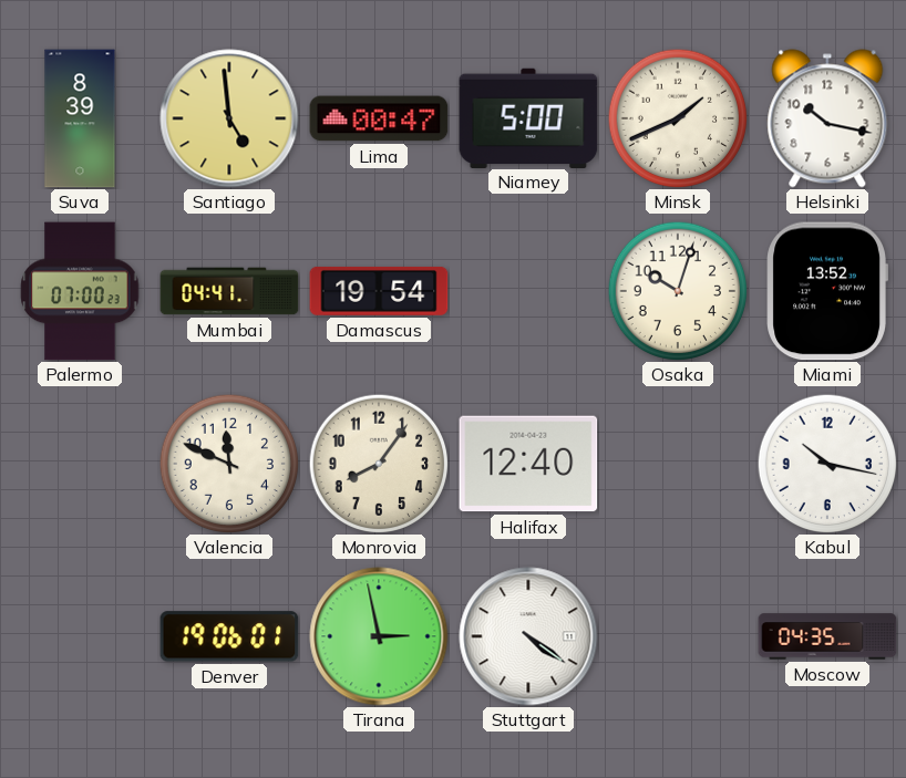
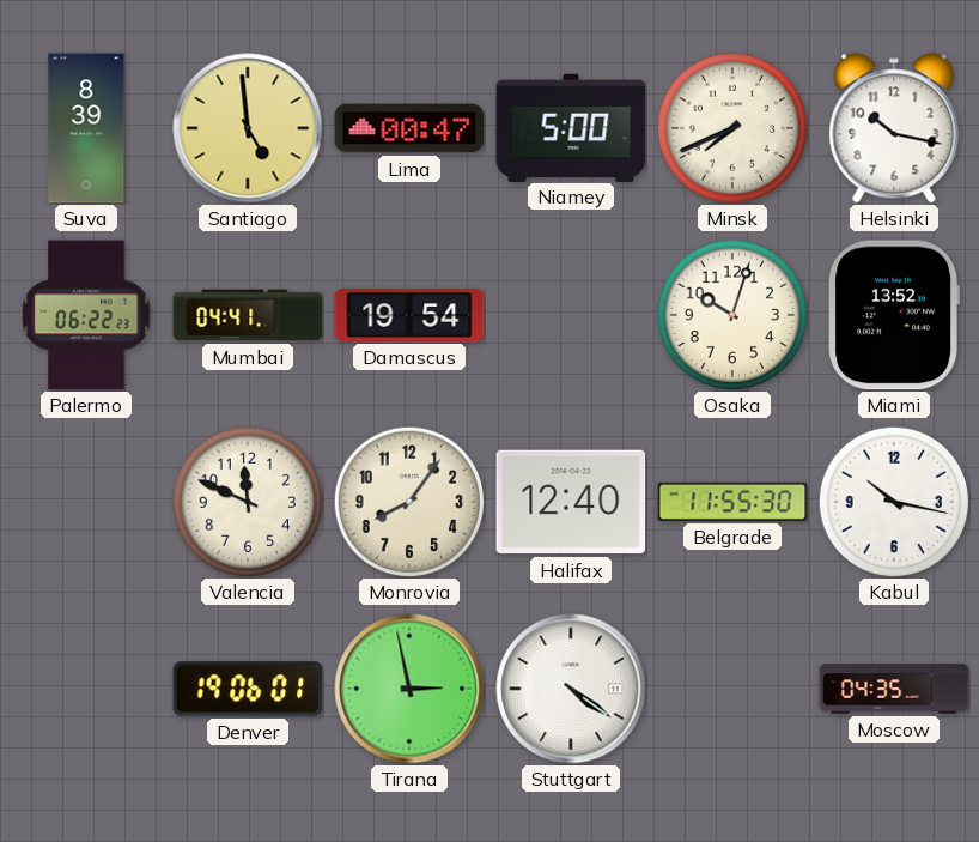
Minsk: 1:41 -> 7:41
Palermo: 07:00 -> 06:22
Belgrade: none -> 11:55
